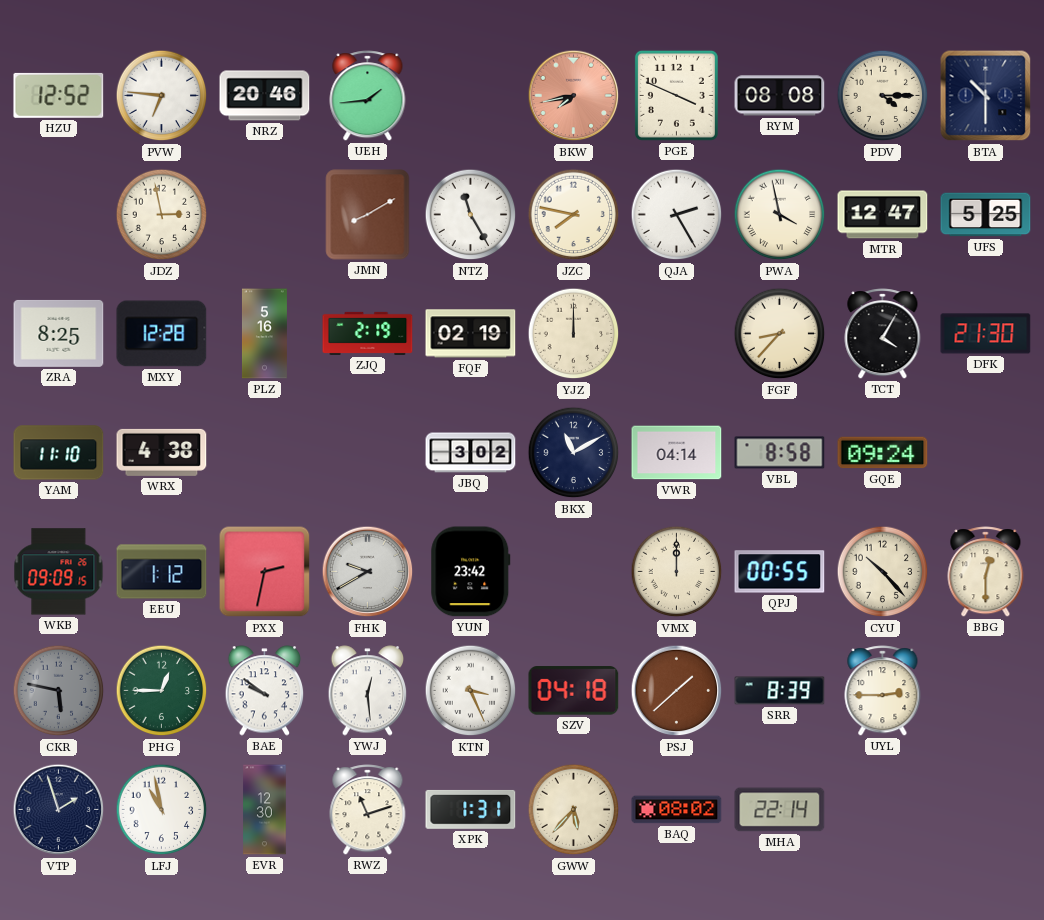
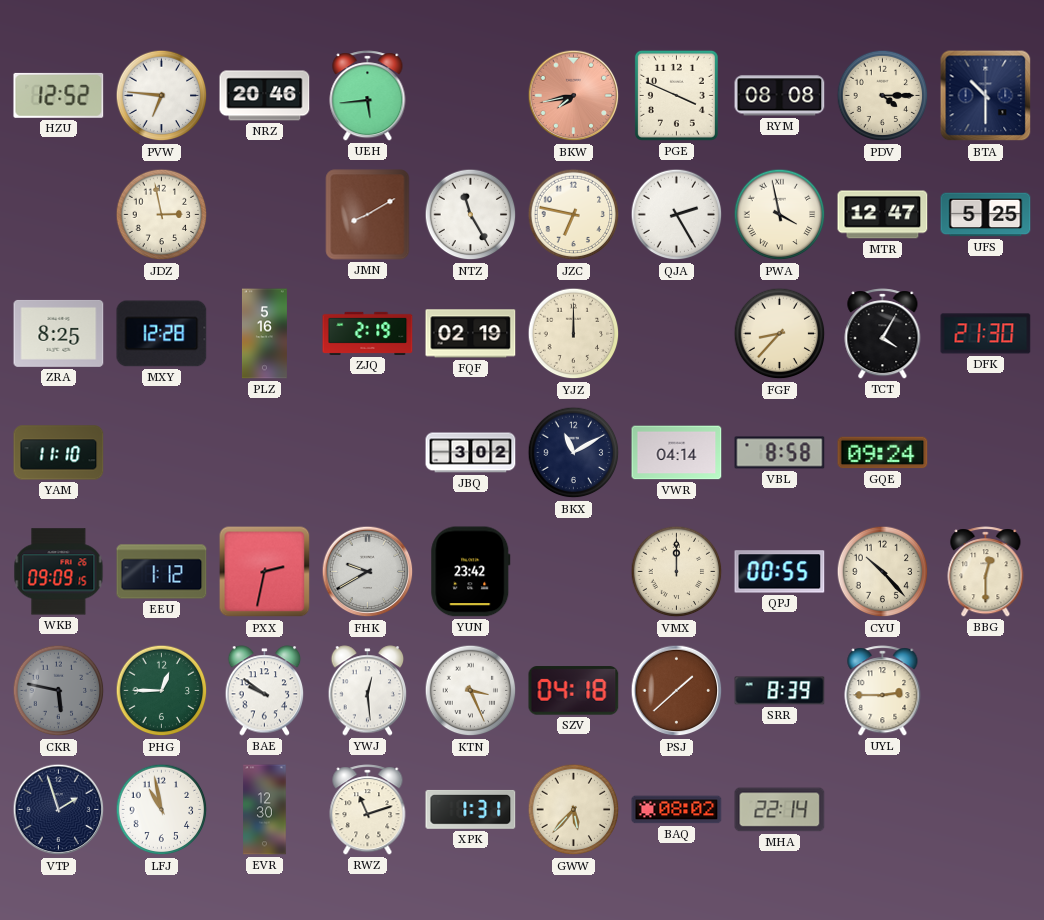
UEH: 1:44 -> 5:44
JZC: 7:47 -> 6:47
WRX: 4:38 -> none
